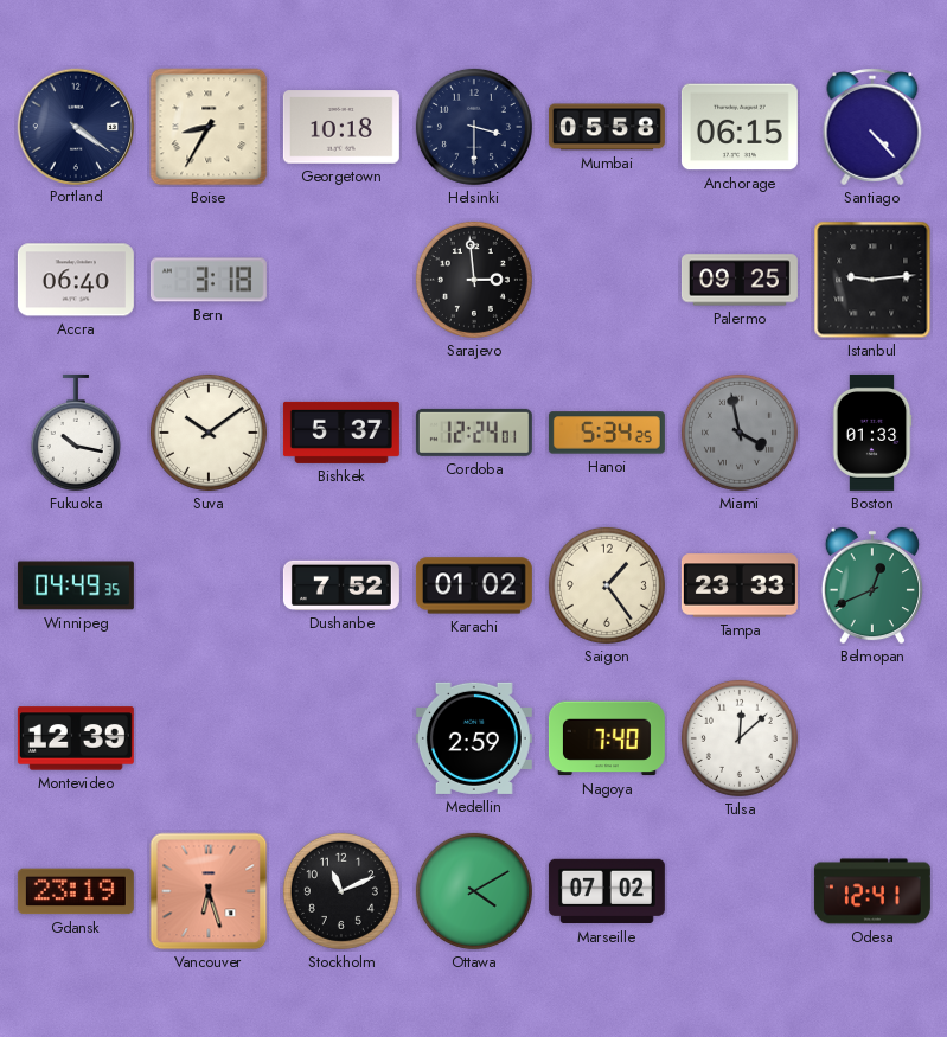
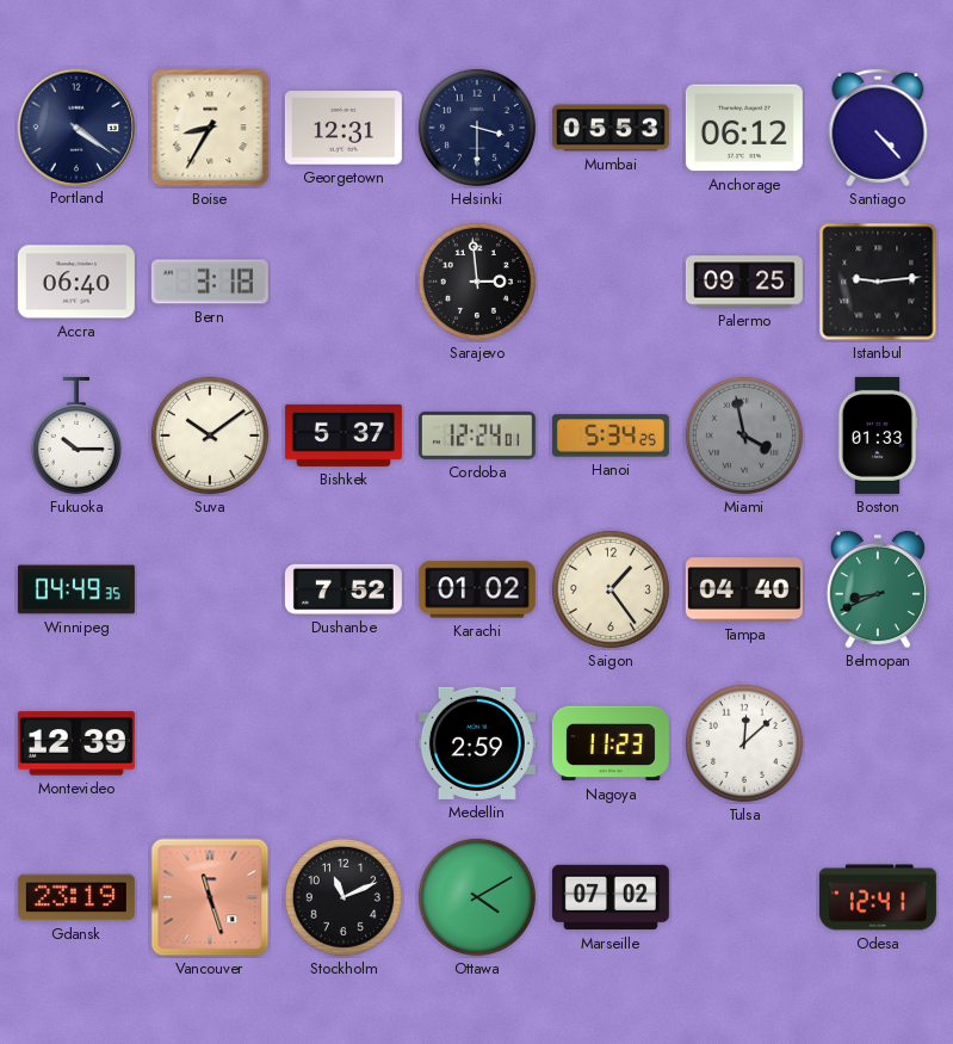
Georgetown: 10:18 -> 12:31
Mumbai: 05:58 -> 05:53
Anchorage: 06:15 -> 06:12
Fukuoka: 10:17 -> 10:15
Tampa: 23:33 -> 04:40
Belmopan: 12:41 -> 8:41
Nagoya: 7:40 -> 11:23
Vancouver: 6:27 -> 11:27
